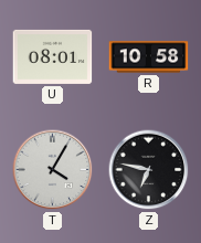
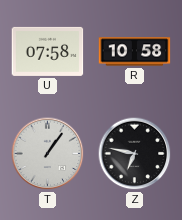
U: 08:01 -> 07:58
T: 4:05 -> 1:06
